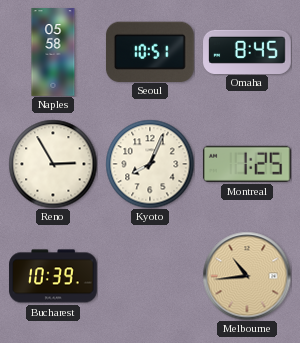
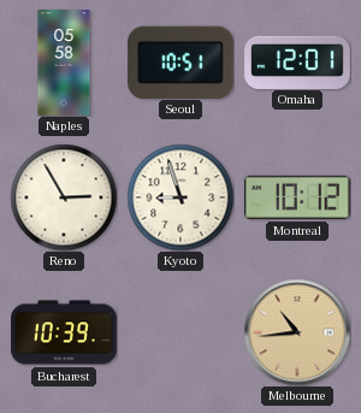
Omaha: 8:45 -> 12:01
Kyoto: 8:04 -> 8:57
Montreal: 1:25 -> 10:12
